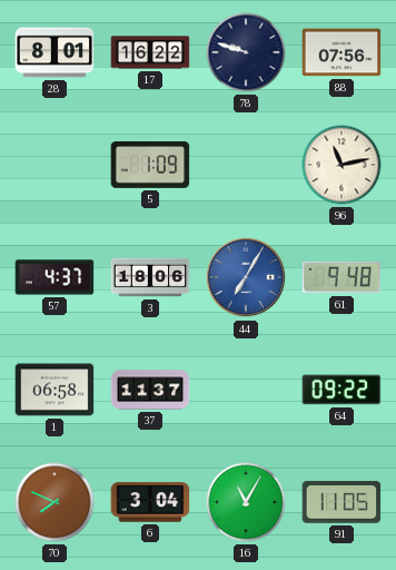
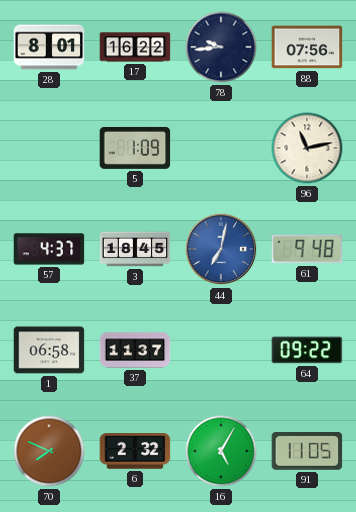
78: 9:48 -> 9:44
3: 18:06 -> 18:45
44: 7:05 -> 7:02
6: 3:04 -> 2:32
16: 11:05 -> 5:05
